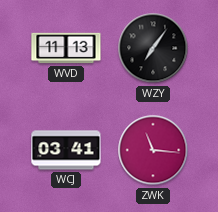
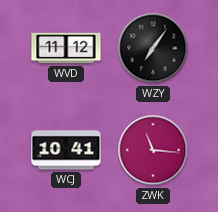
WVD: 11:13 -> 11:12
WCJ: 03:41 -> 10:41
